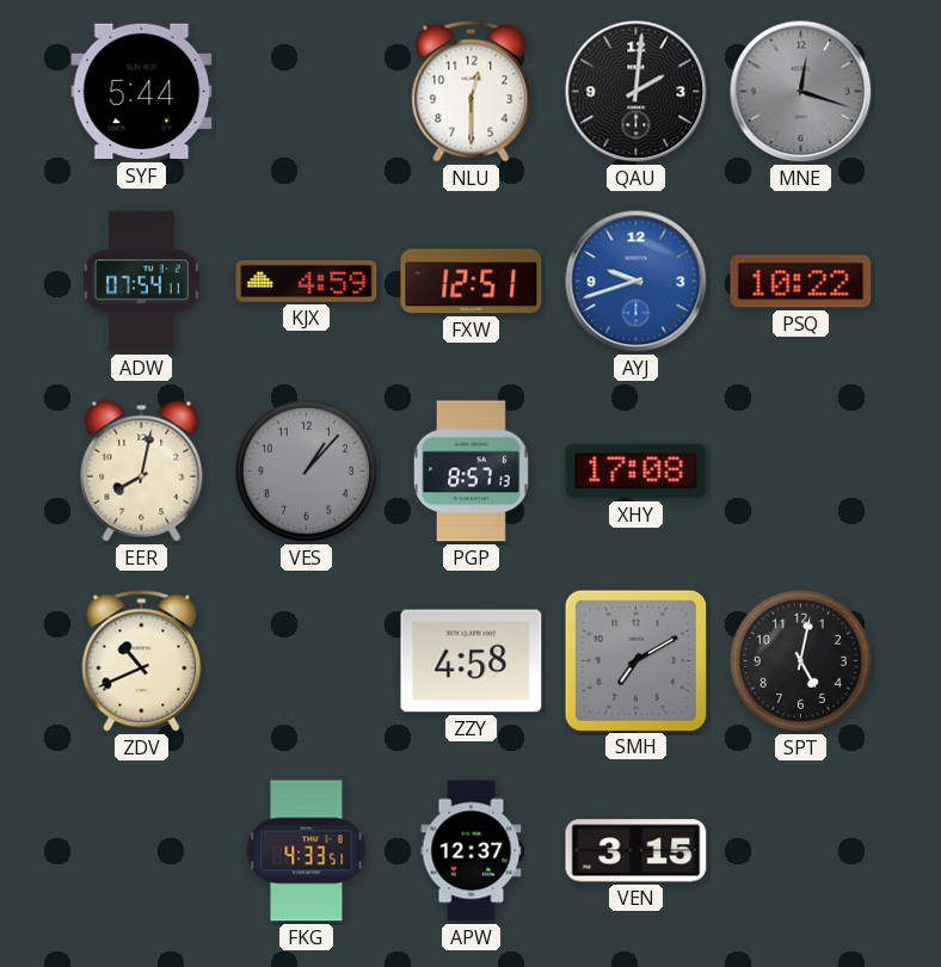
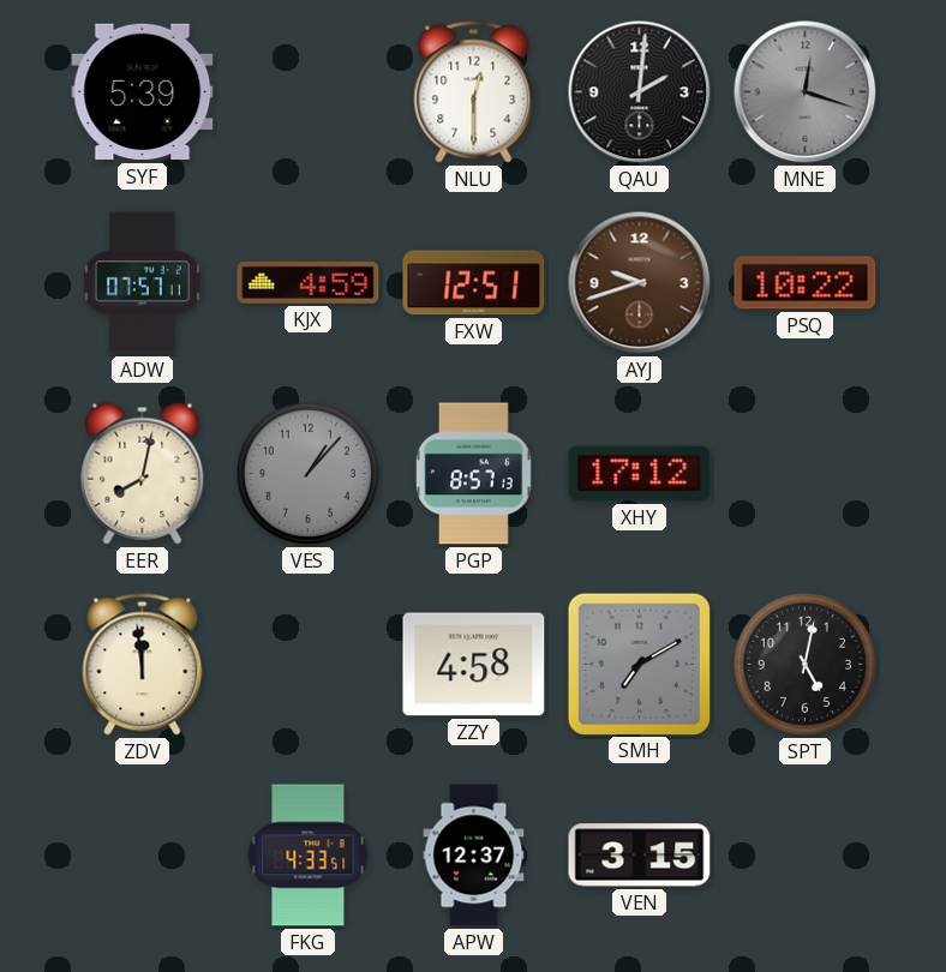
SYF: 5:44 -> 5:39
ADW: 07:54 -> 07:57
AYJ dial: blue -> brown
XHY: 17:08 -> 17:12
ZDV: 10:41 -> 11:59
